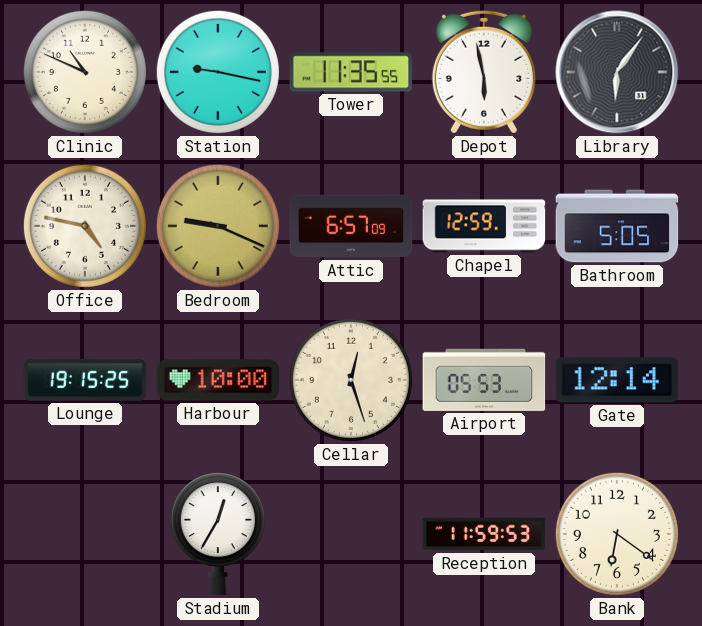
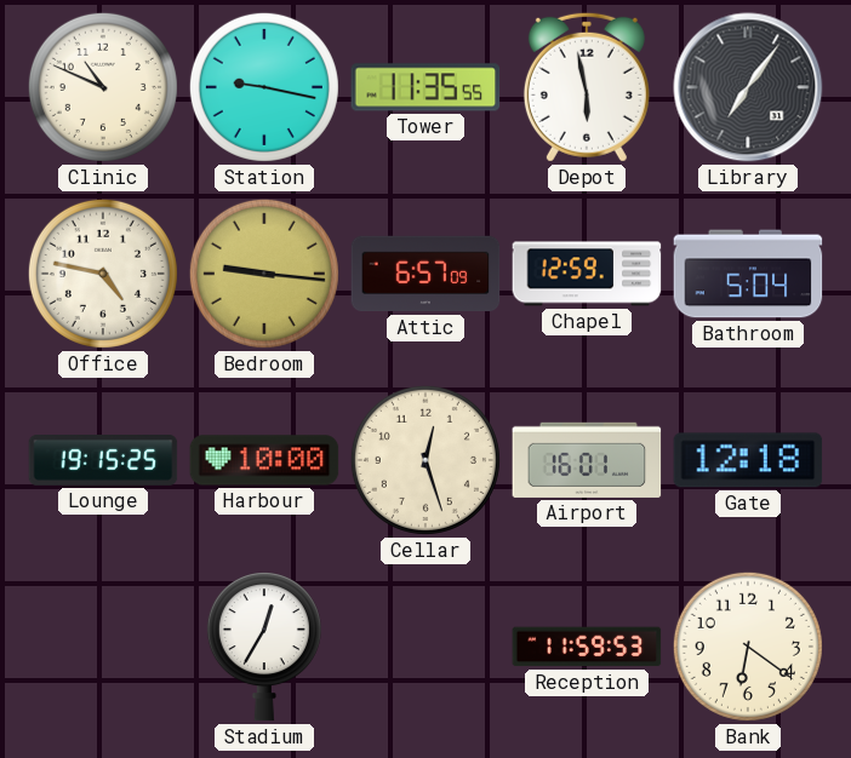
Library: 6:06 -> 7:06
Bedroom: 9:19 -> 9:16
Bathroom: 5:05 -> 5:04
Airport: 05:53 -> 16:01
Gate: 12:14 -> 12:18
